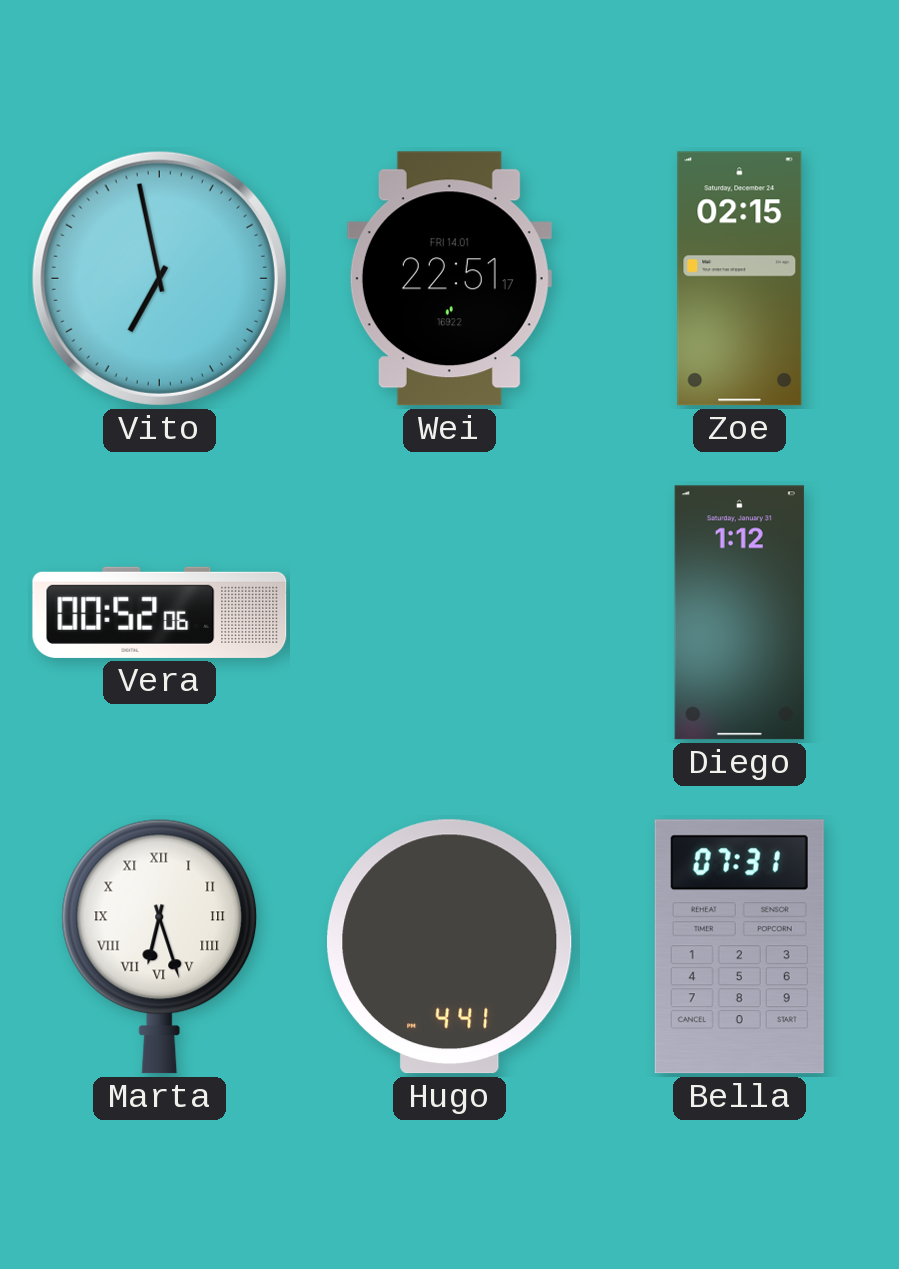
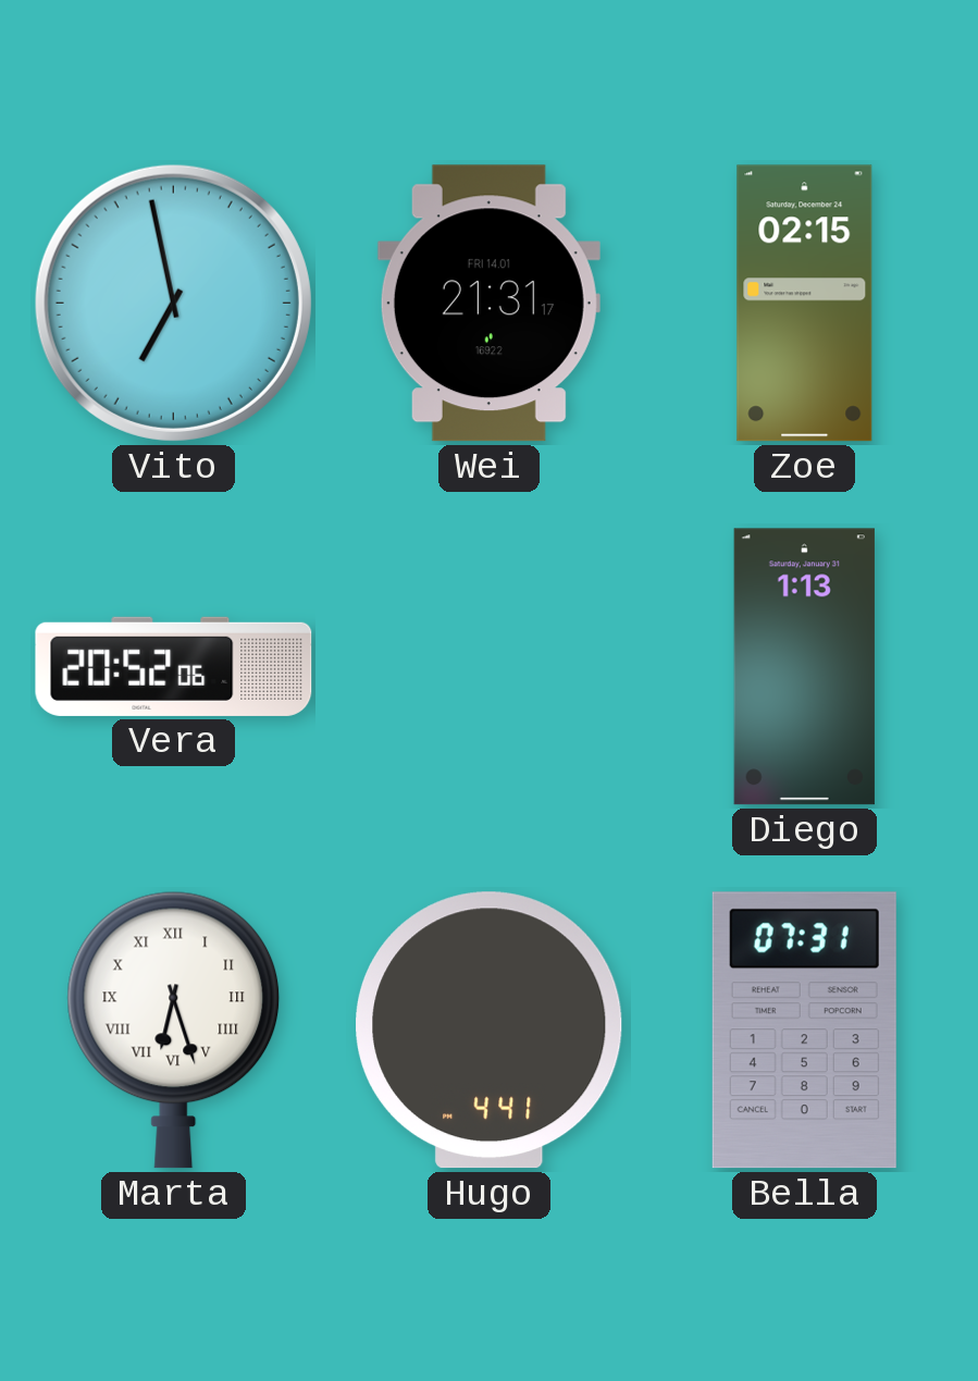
Wei: 22:51 -> 21:31
Vera: 00:52 -> 20:52
Diego: 1:12 -> 1:13
